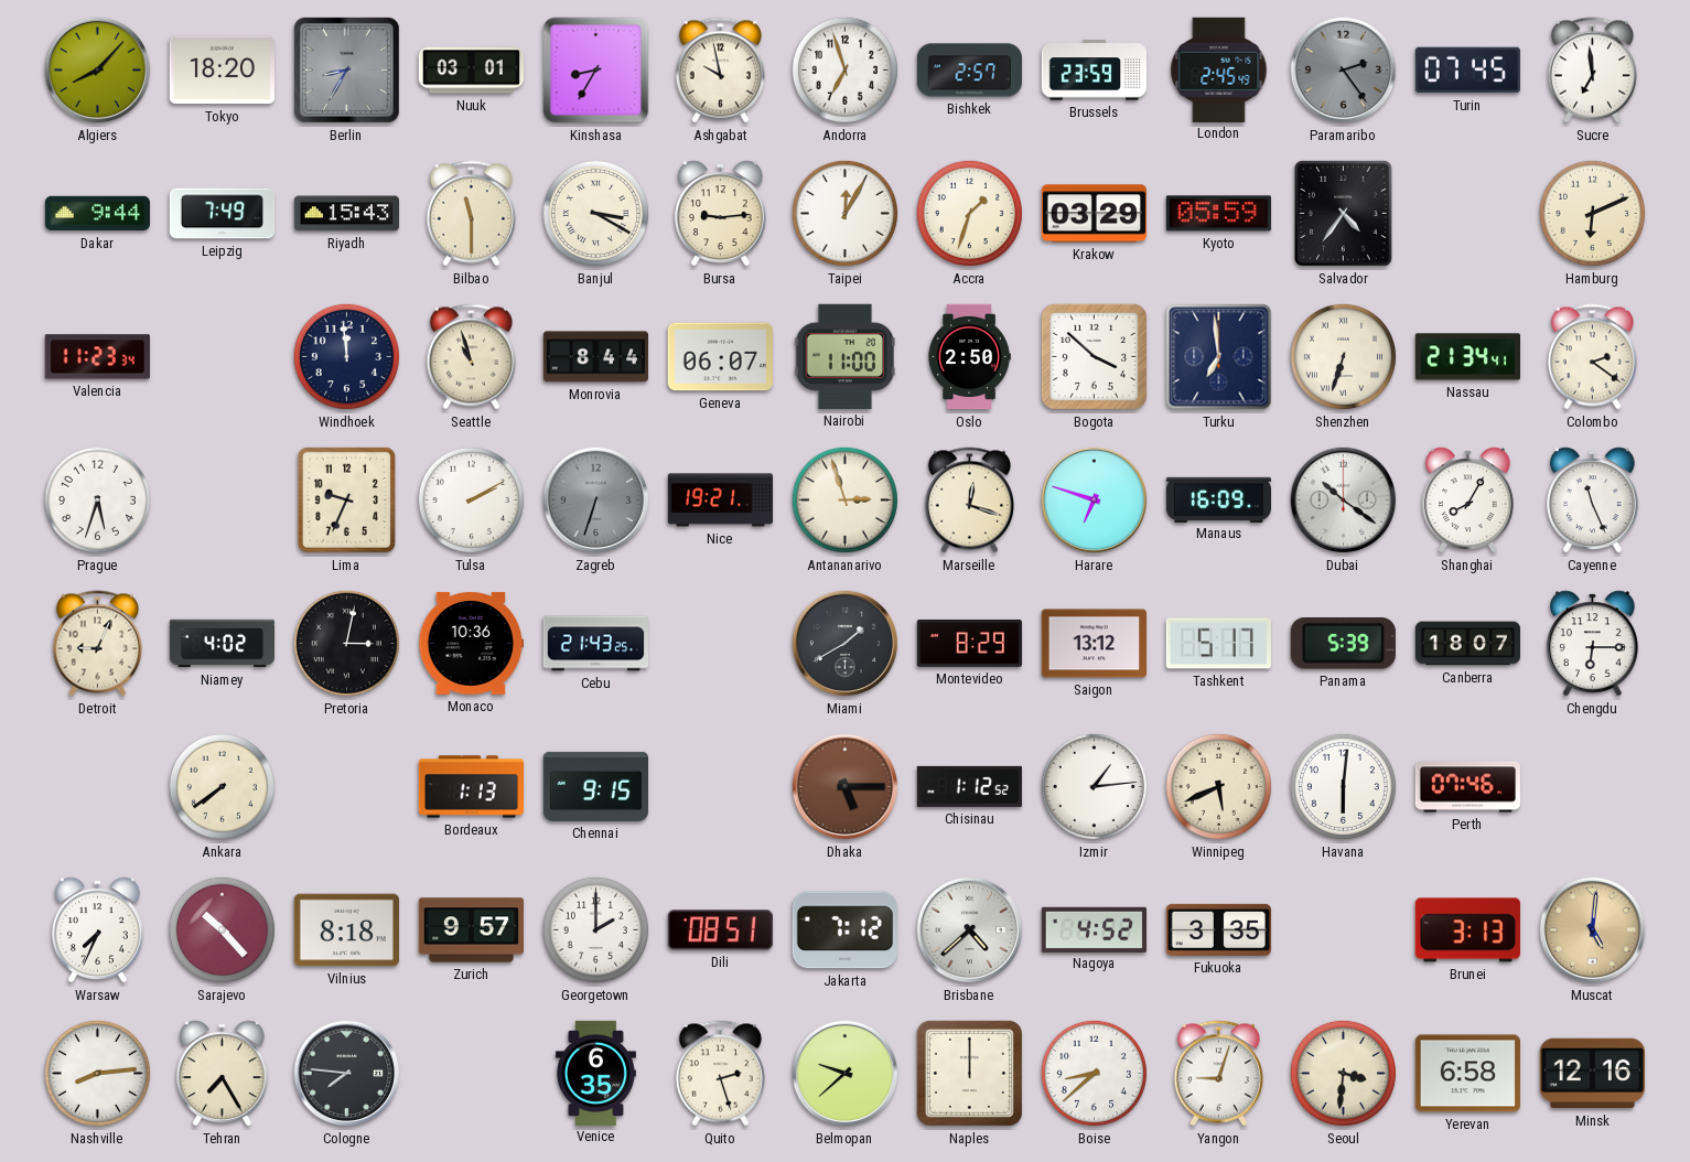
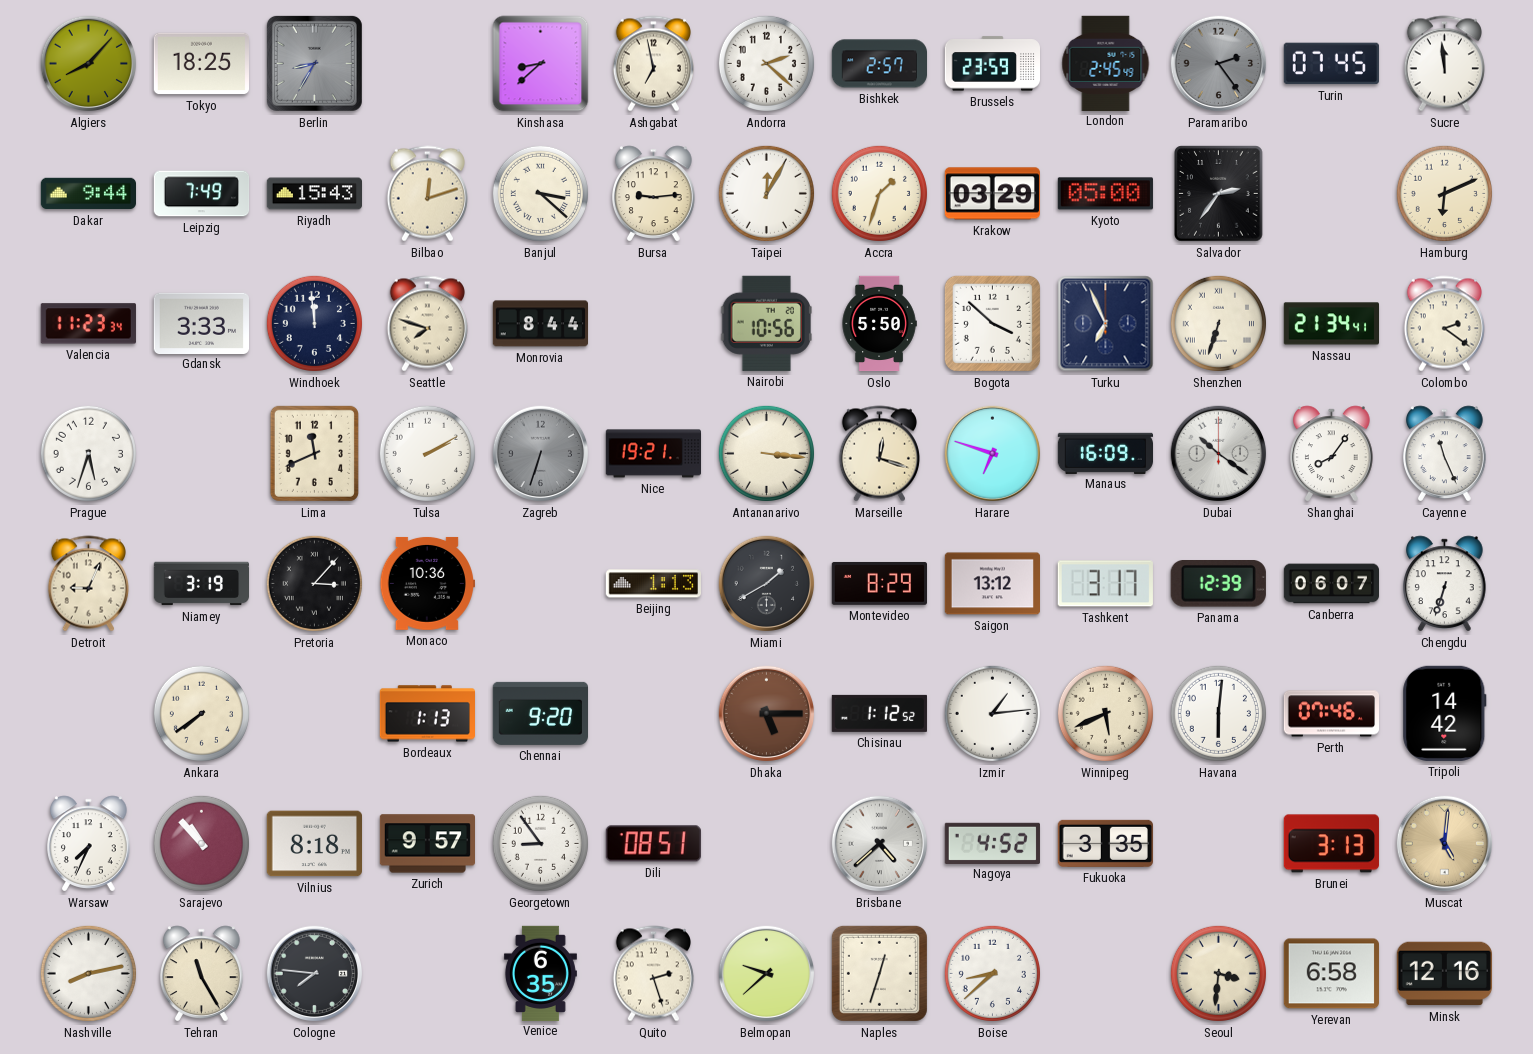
Tokyo: 18:20 -> 18:25
Nuuk: 03:01 -> none
Kinshasa: 8:35 -> 8:38
Ashgabat: 9:58 -> 6:58
Andorra: 6:57 -> 2:22
Sucre: 6:59 -> 11:59
Bilbao: 11:30 -> 12:12
Banjul: 3:20 -> 3:22
Kyoto: 05:59 -> 05:00
Salvador: 4:36 -> 2:36
Gdansk: none -> 3:33
Seattle: 10:57 -> 7:48
Geneva: 06:07 -> none
Nairobi: 11:00 -> 10:56
Oslo: 2:50 -> 5:50
Turku: 6:59 -> 6:56
Lima: 9:34 -> 11:41
Antananarivo: 2:57 -> 3:16
Shanghai: 8:05 -> 8:06
Niamey: 4:02 -> 3:19
Pretoria: 3:02 -> 3:07
Cebu: 21:43 -> none
Beijing: none -> 1:13
Tashkent: 5:17 -> 3:17
Panama: 5:39 -> 12:39
Canberra: 18:07 -> 06:07
Chengdu: 6:15 -> 6:33
Chennai: 9:15 -> 9:20
Tripoli: none -> 14:42
Sarajevo: 10:23 -> 10:53
Georgetown: 2:00 -> 8:54
Jakarta: 7:12 -> none
Nashville: 8:14 -> 8:13
Tehran: 7:25 -> 11:25
Naples: 12:00 -> 12:33
Yangon: 9:03 -> none
